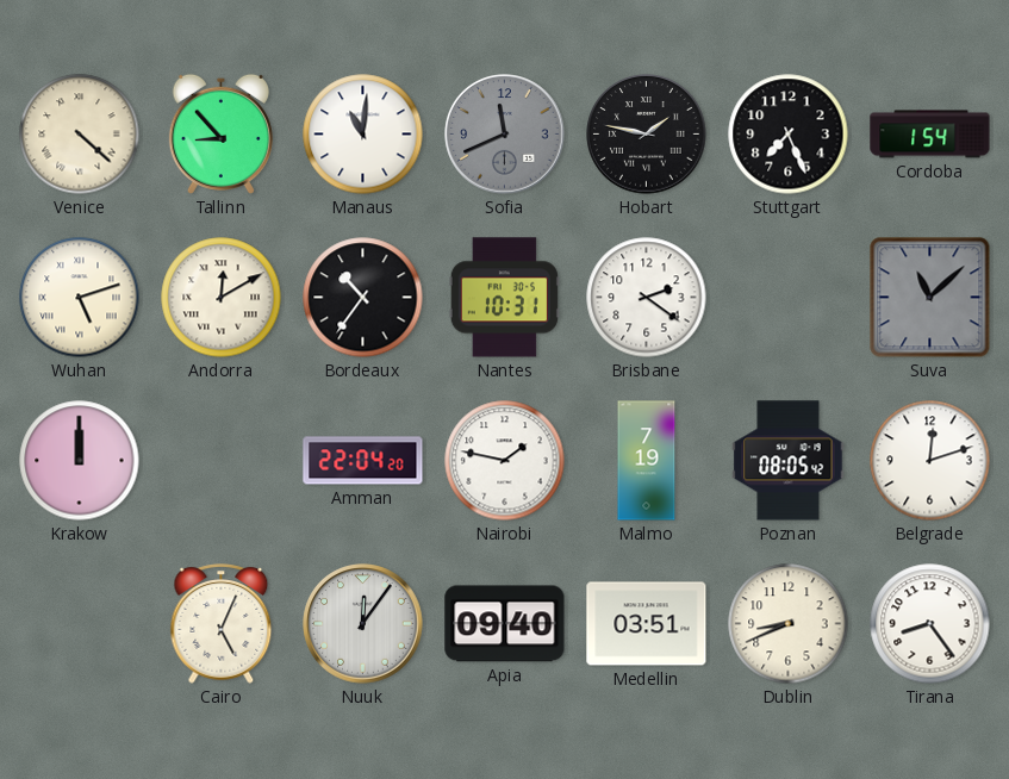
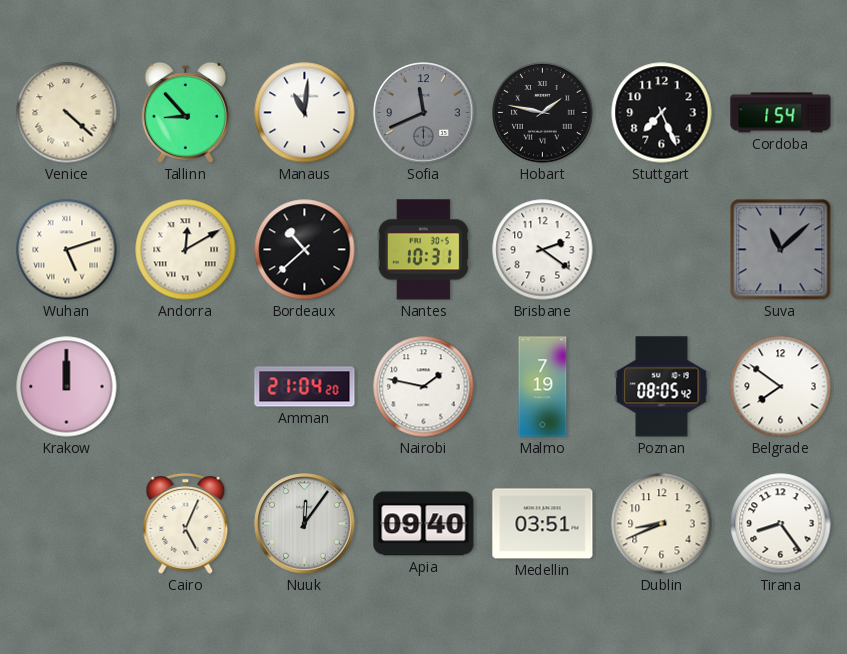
Bordeaux: 10:36 -> 10:38
Amman: 22:04 -> 21:04
Belgrade: 12:12 -> 7:51
